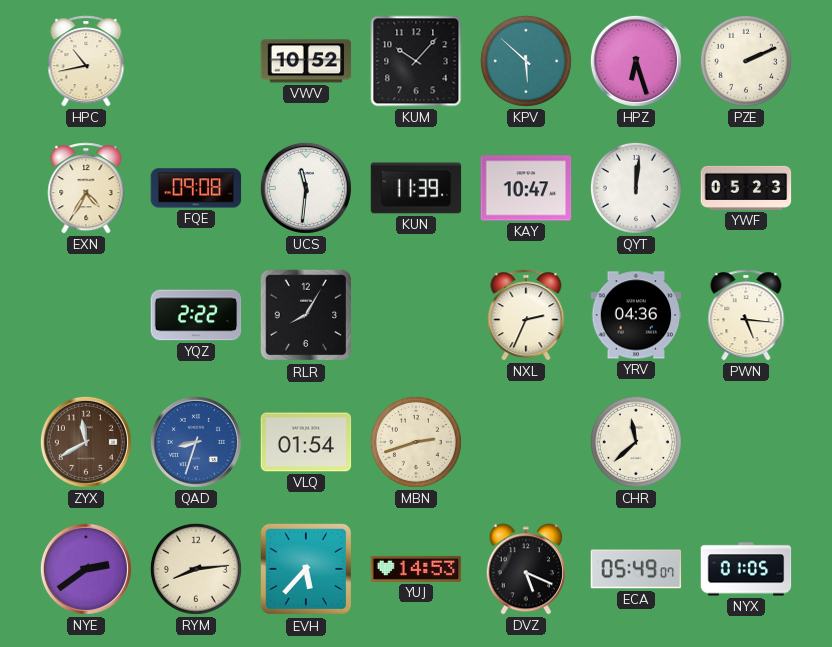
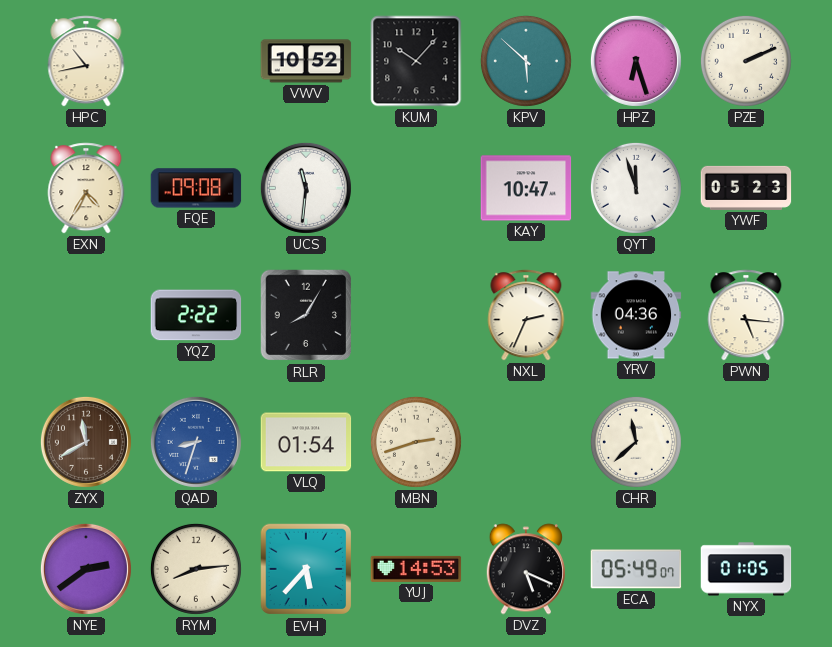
KUN: 11:39 -> none
QYT: 12:01 -> 11:57
